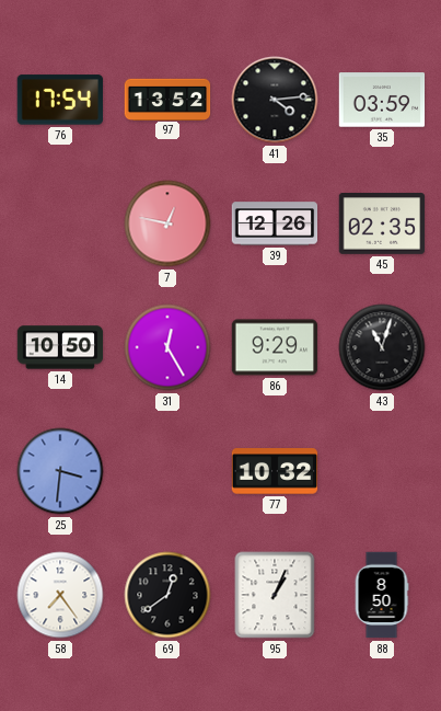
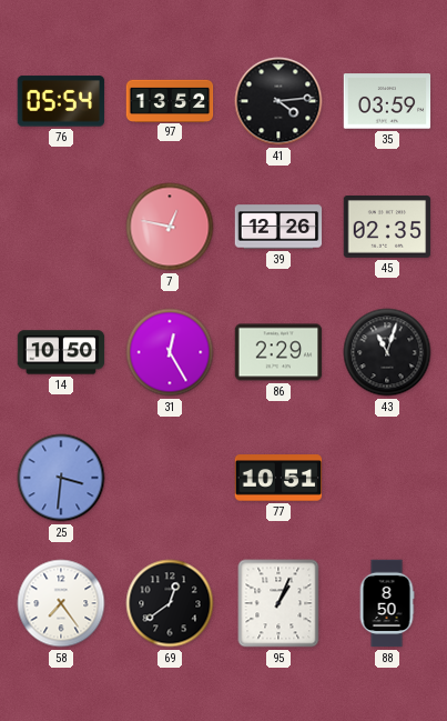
76: 17:54 -> 05:54
86: 9:29 -> 2:29
77: 10:32 -> 10:51
